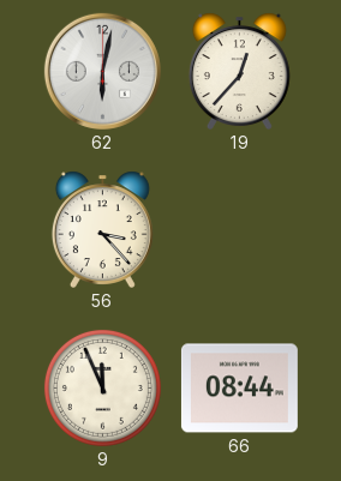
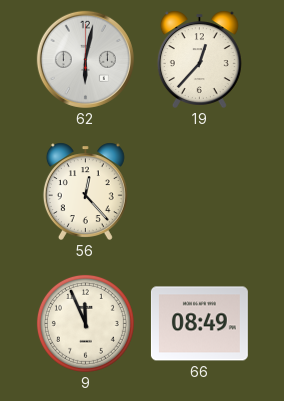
56: 3:23 -> 12:23
66: 08:44 -> 08:49
